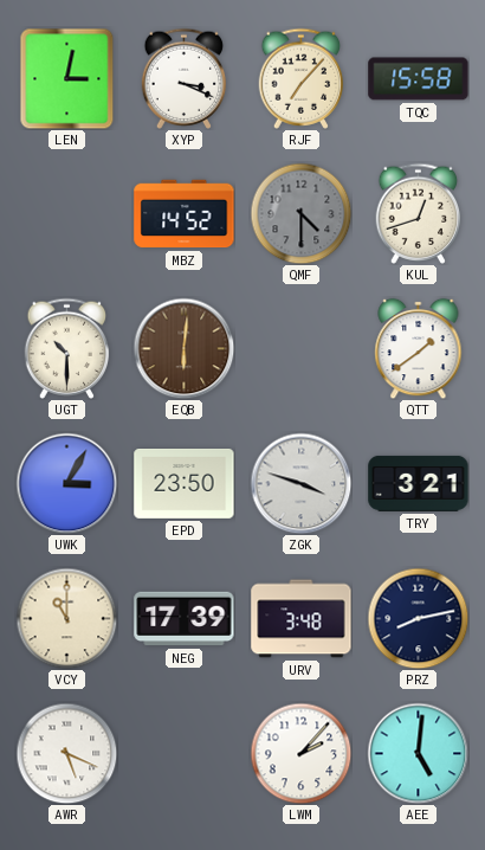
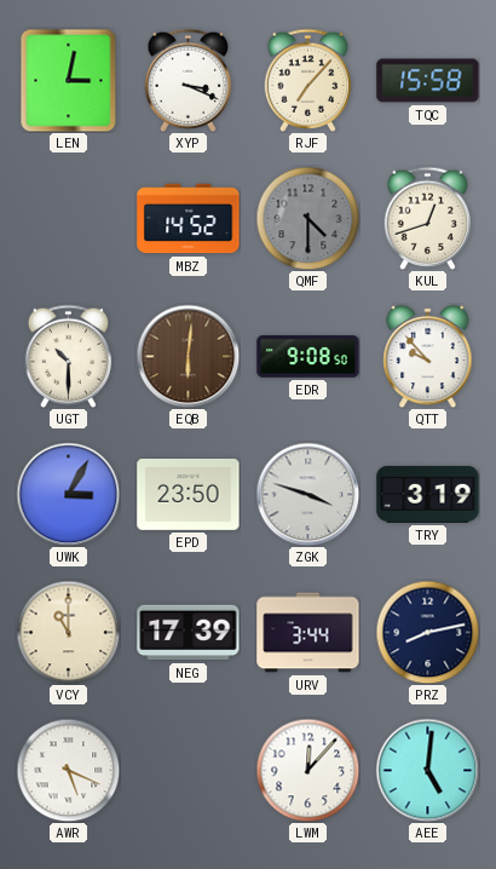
EDR: none -> 9:08
QTT: 1:39 -> 9:53
TRY: 3:21 -> 3:19
URV: 3:48 -> 3:44
LWM: 2:07 -> 12:07
